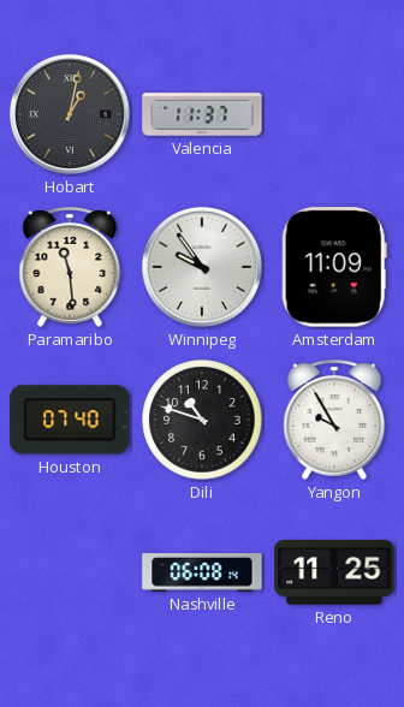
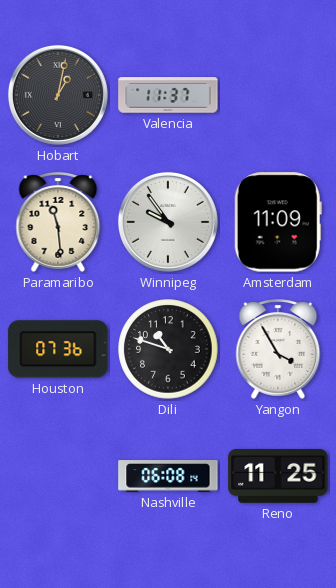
Houston: 07:40 -> 07:36
Yangon: 9:55 -> 3:55
